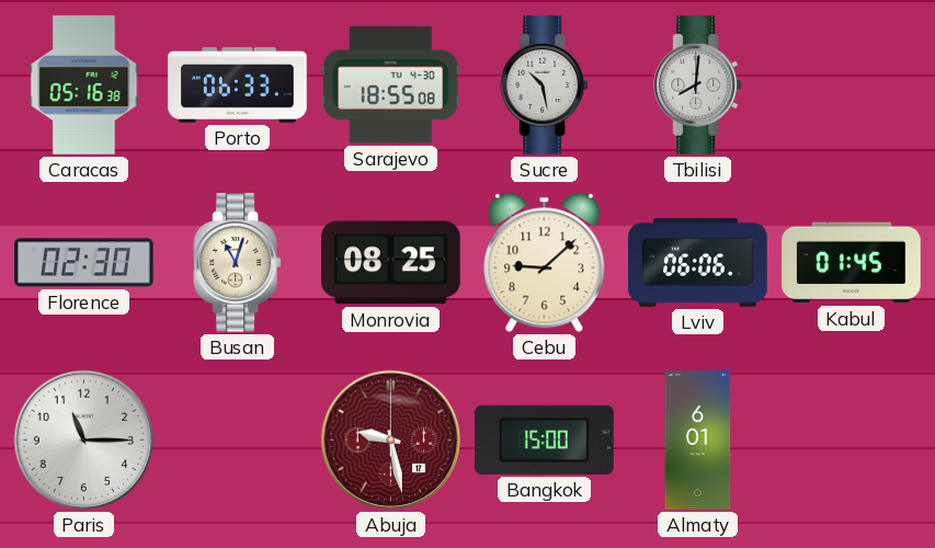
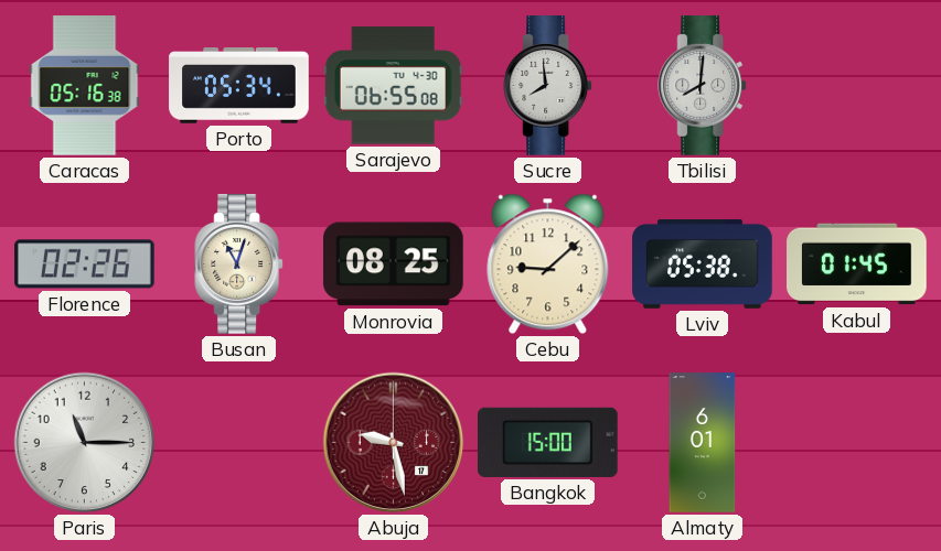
Porto: 06:33 -> 05:34
Sarajevo: 18:55 -> 06:55
Sucre: 10:28 -> 7:59
Florence: 02:30 -> 02:26
Lviv: 06:06 -> 05:38
